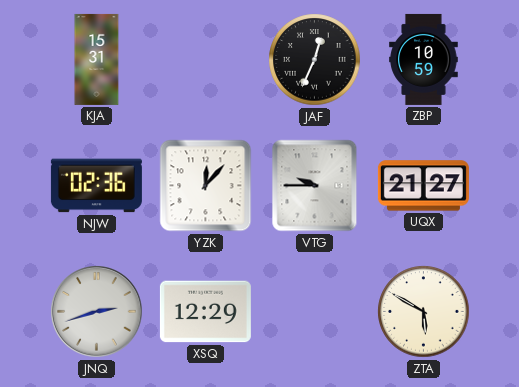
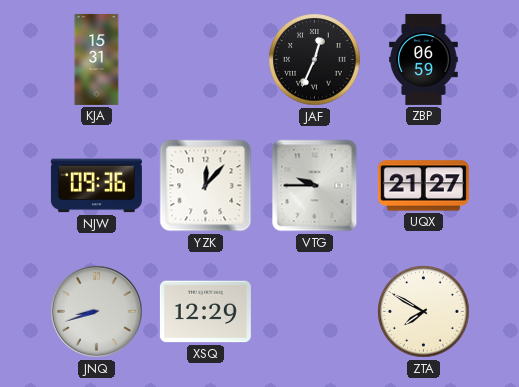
ZBP: 10:59 -> 06:59
NJW: 02:36 -> 09:36
JNQ: 2:42 -> 8:42
ZTA: 5:50 -> 7:50
